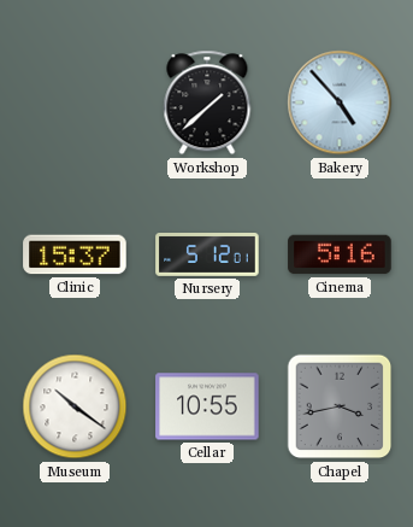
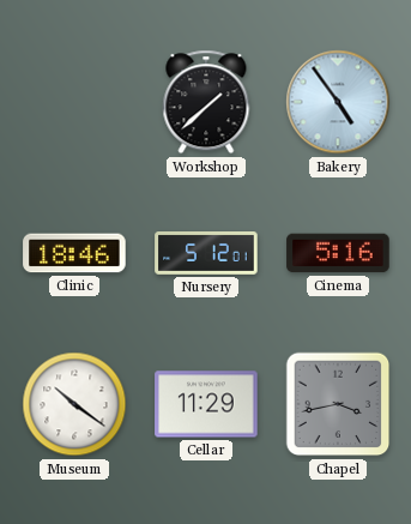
Bakery: 4:53 -> 4:54
Clinic: 15:37 -> 18:46
Cellar: 10:55 -> 11:29
